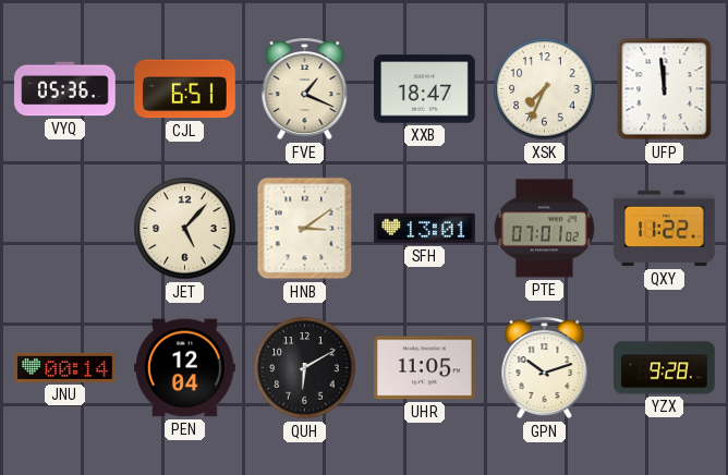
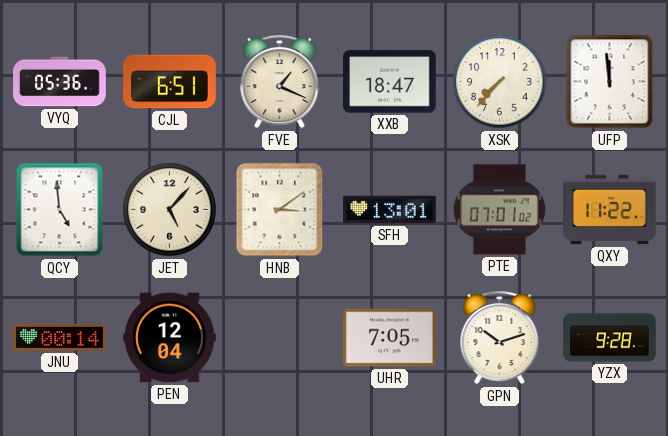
XSK: 7:34 -> 7:37
QCY: none -> 4:59
QUH: 6:10 -> none
UHR: 11:05 -> 7:05
